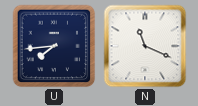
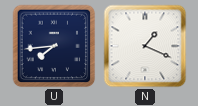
N: 11:19 -> 1:19
